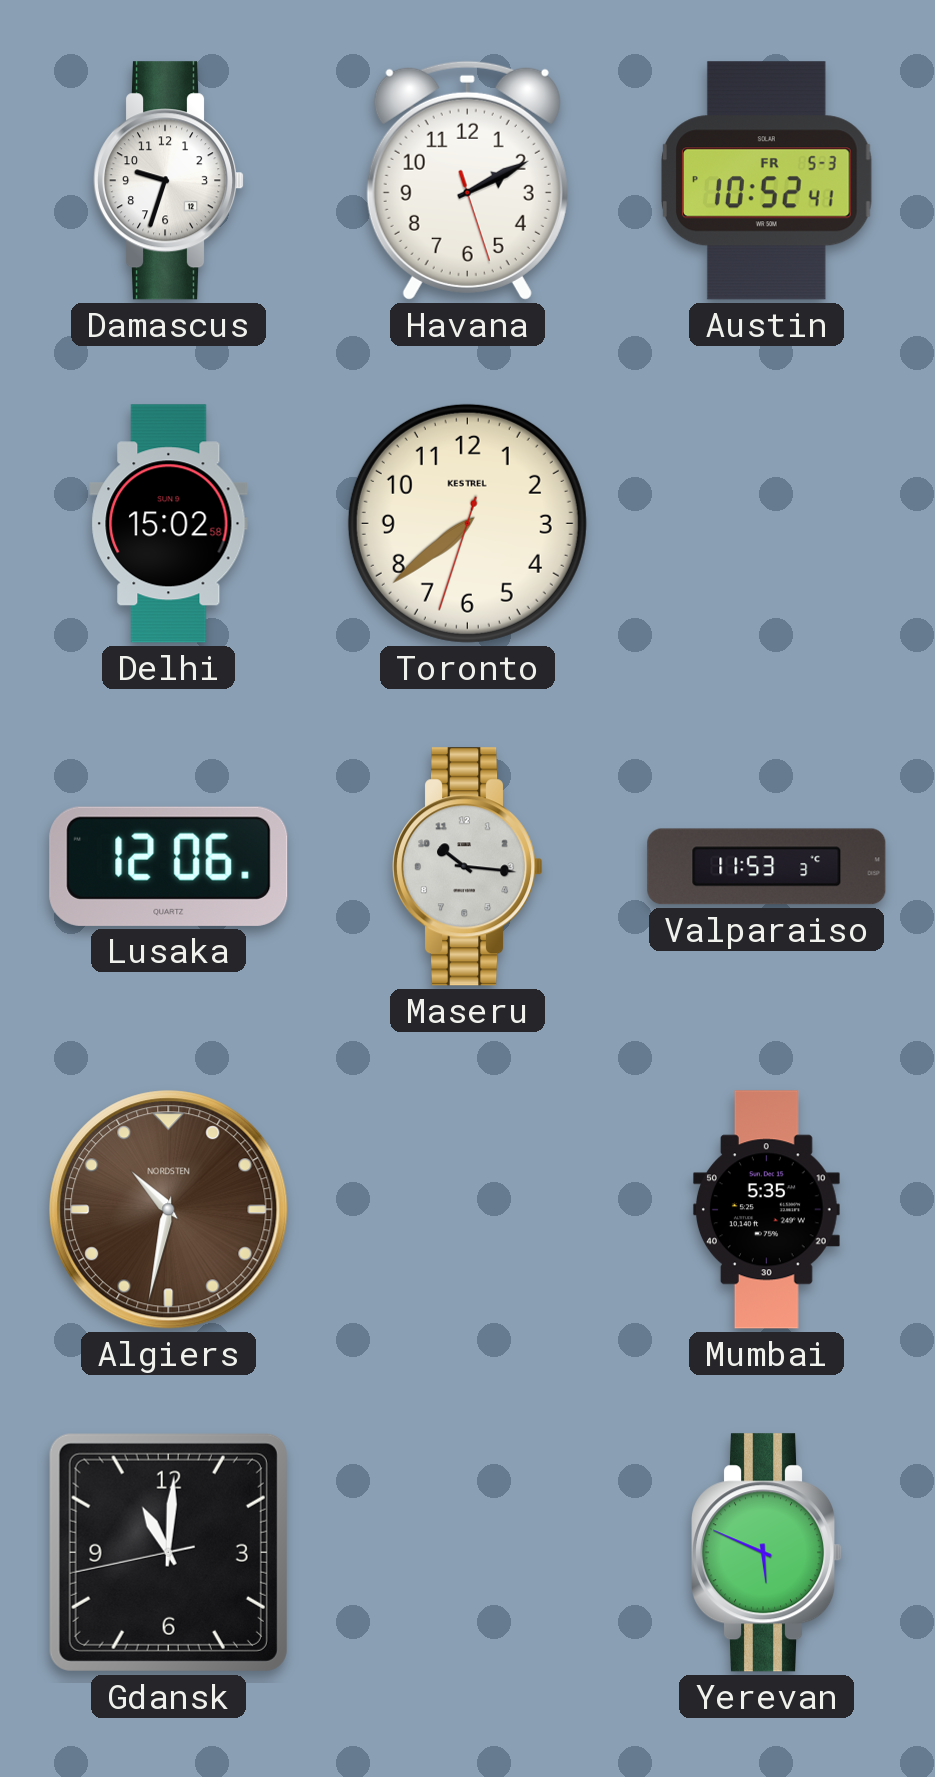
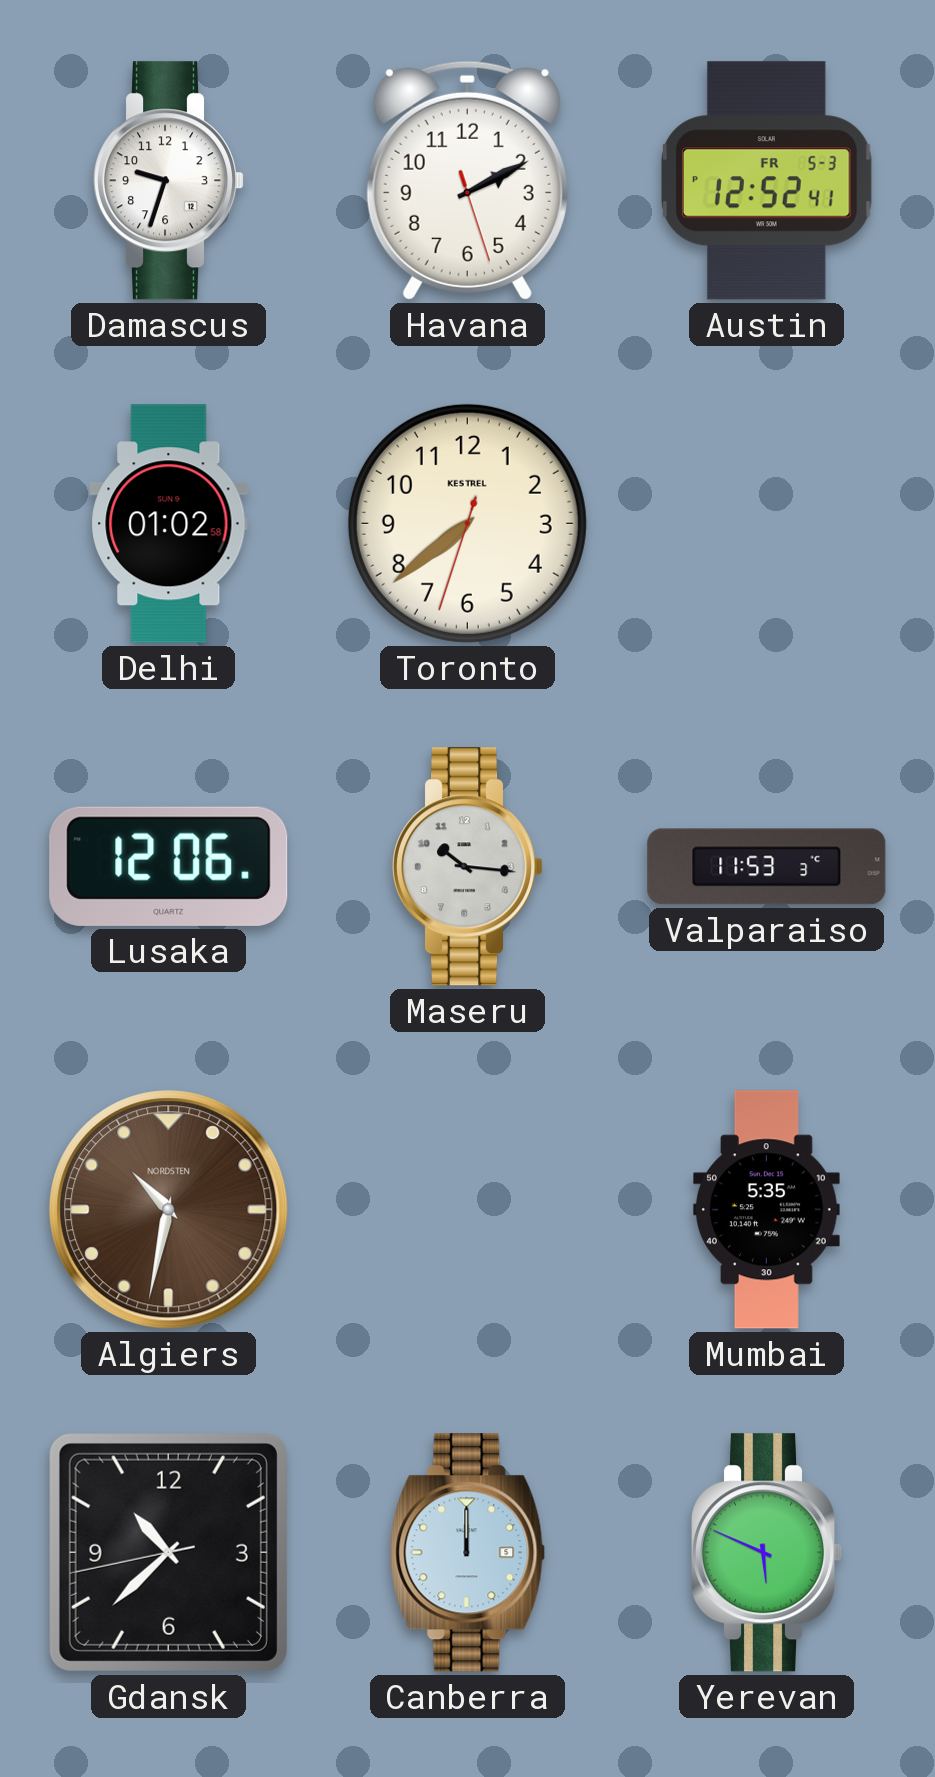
Austin: 10:52 -> 12:52
Delhi: 15:02 -> 01:02
Gdansk: 11:00 -> 10:37
Canberra: none -> 12:00
